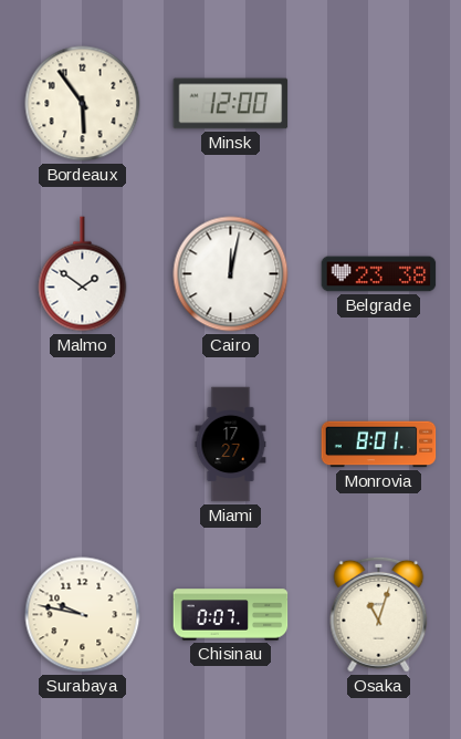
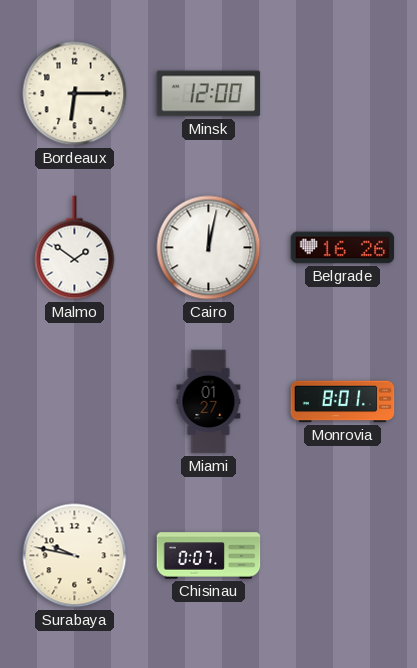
Bordeaux: 5:54 -> 6:15
Belgrade: 23:38 -> 16:26
Miami: 17:27 -> 01:27
Osaka: 11:03 -> none
